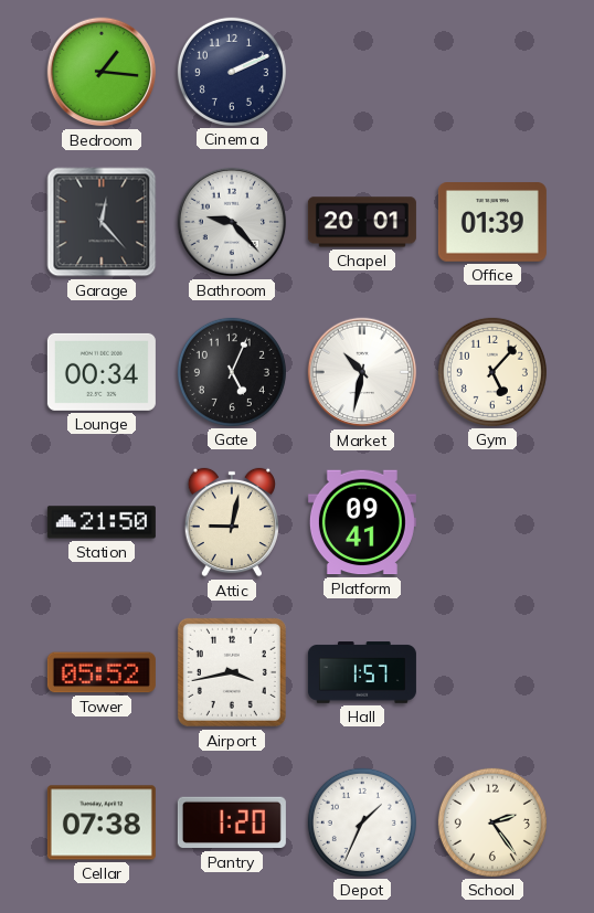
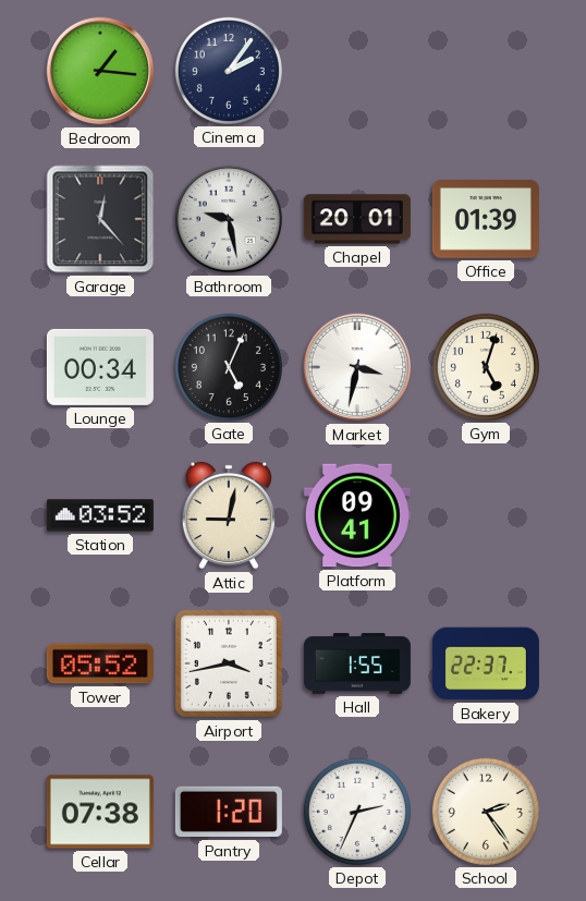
Cinema: 2:11 -> 2:06
Bathroom: 9:23 -> 9:28
Market: 10:32 -> 3:32
Gym: 5:07 -> 5:03
Station: 21:50 -> 03:52
Hall: 1:57 -> 1:55
Bakery: none -> 22:37
Depot: 1:34 -> 2:34
